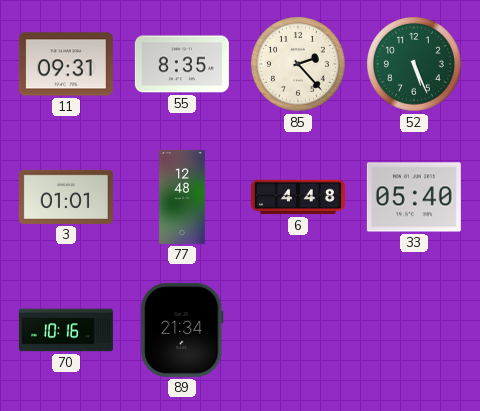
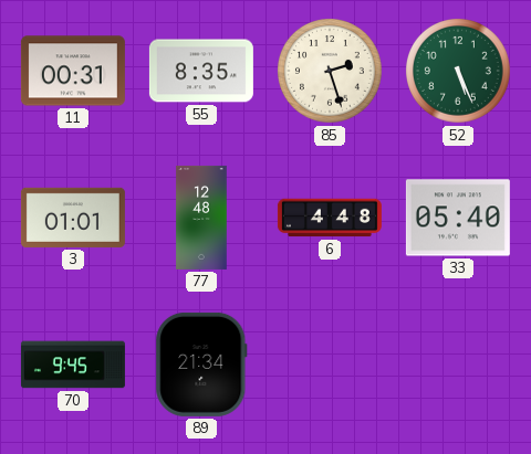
11: 09:31 -> 00:31
85: 2:23 -> 2:27
70: 10:16 -> 9:45
